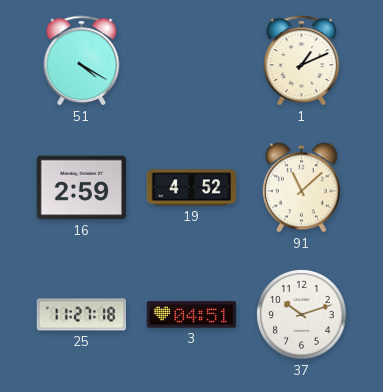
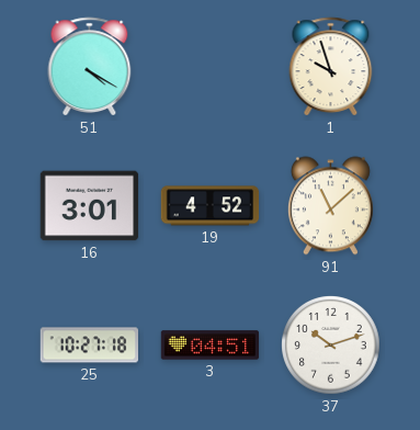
1: 1:11 -> 9:57
16: 2:59 -> 3:01
25: 11:27 -> 10:27
